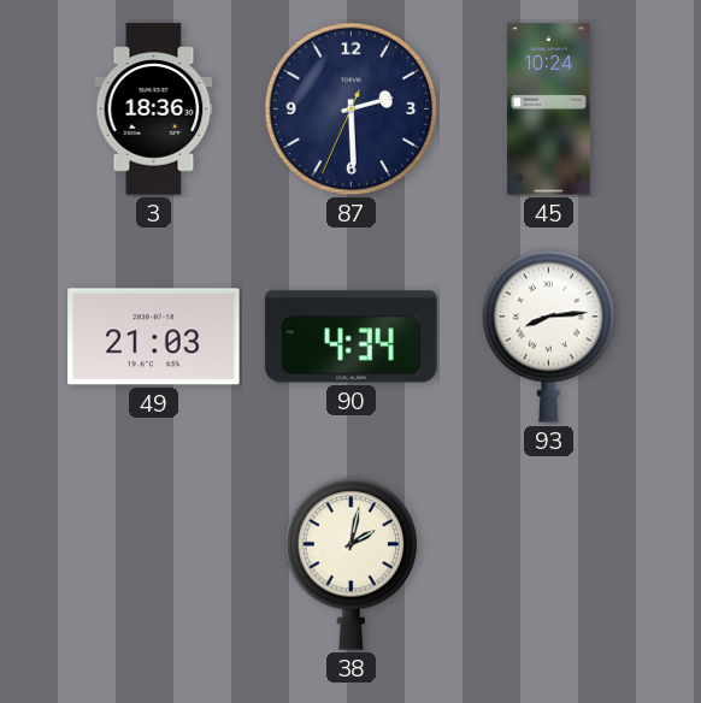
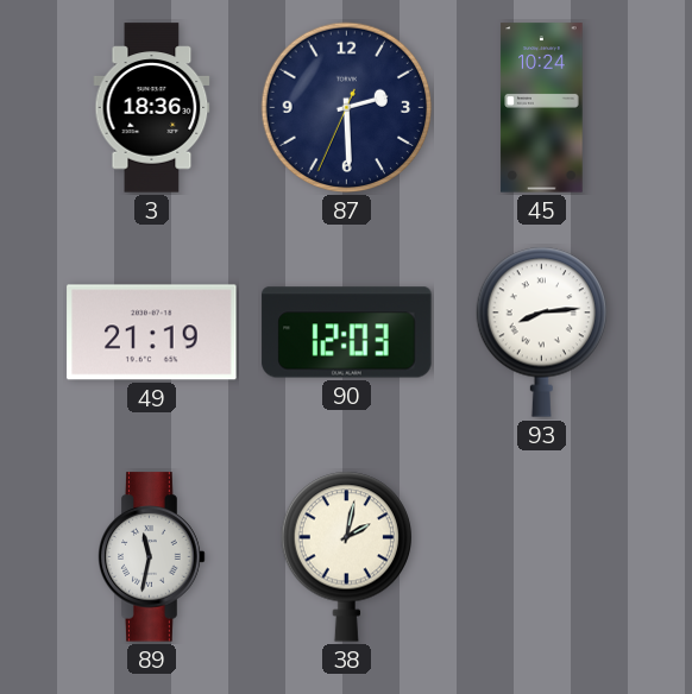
49: 21:03 -> 21:19
90: 4:34 -> 12:03
89: none -> 11:32
